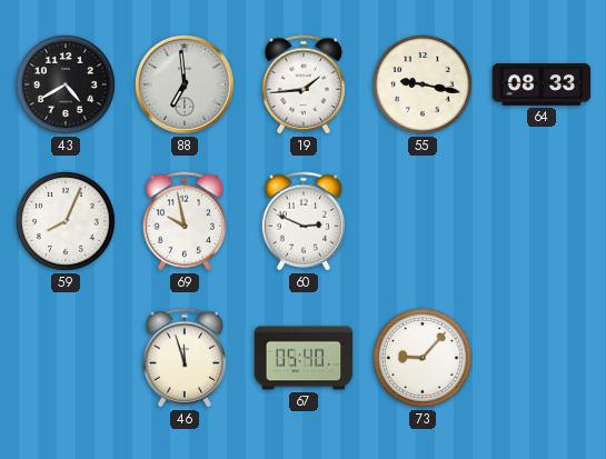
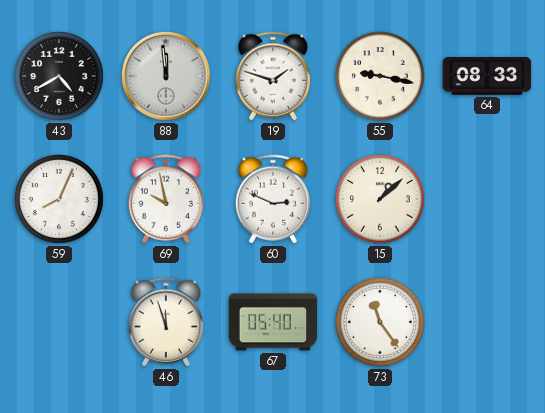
88: 6:59 -> 11:59
19: 1:44 -> 1:48
15: none -> 1:08
73: 9:07 -> 11:24
